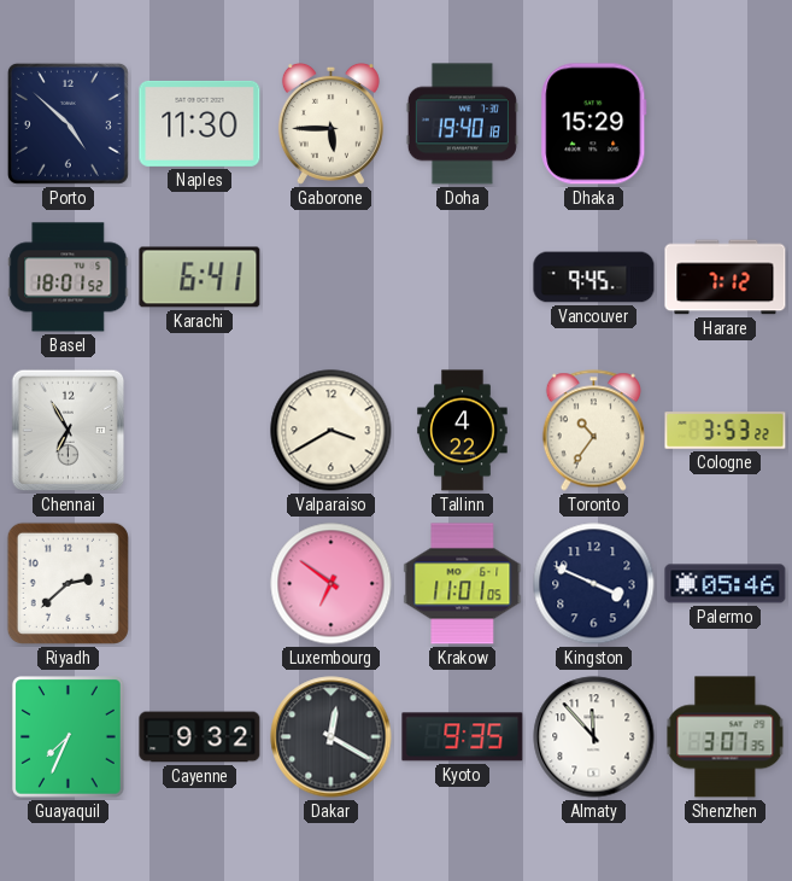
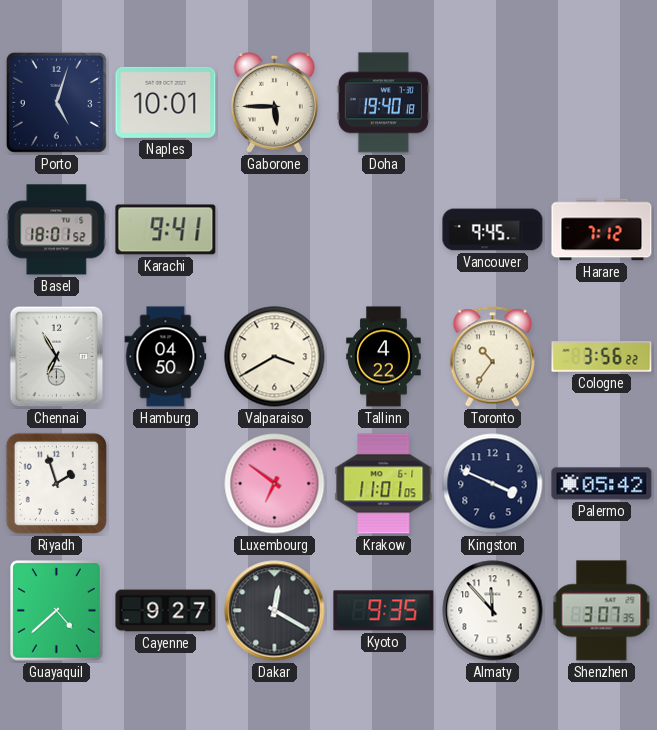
Porto: 4:52 -> 5:03
Naples: 11:30 -> 10:01
Dhaka: 15:29 -> none
Karachi: 6:41 -> 9:41
Hamburg: none -> 04:50
Cologne: 3:53 -> 3:56
Riyadh: 2:38 -> 1:57
Palermo: 05:46 -> 05:42
Guayaquil: 7:34 -> 4:38
Cayenne: 9:32 -> 9:27
